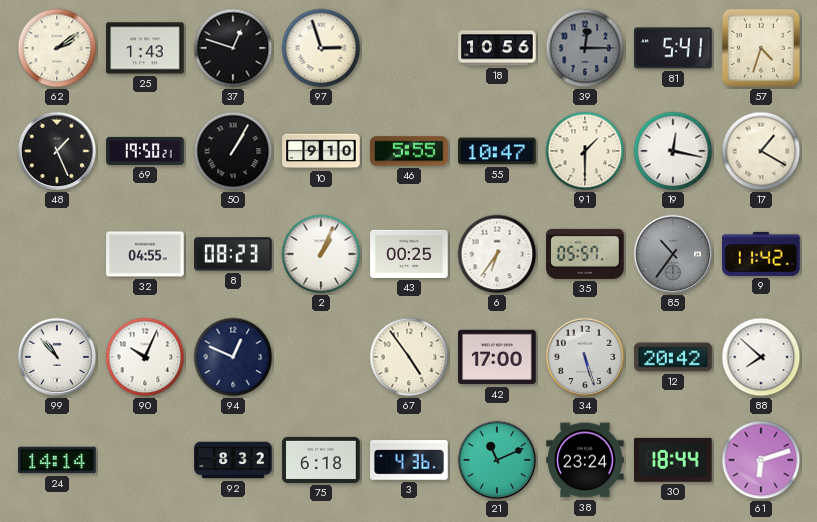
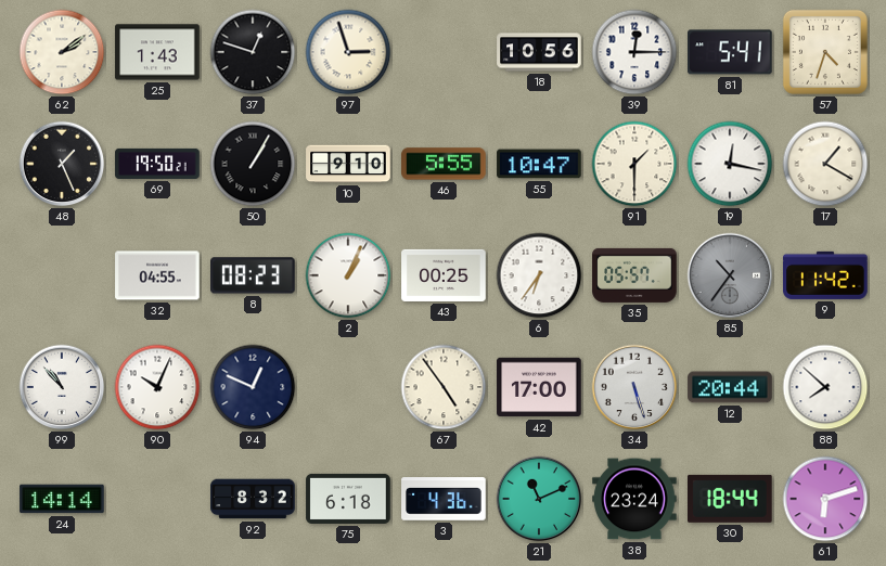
39 dial: grey -> white
12: 20:42 -> 20:44
